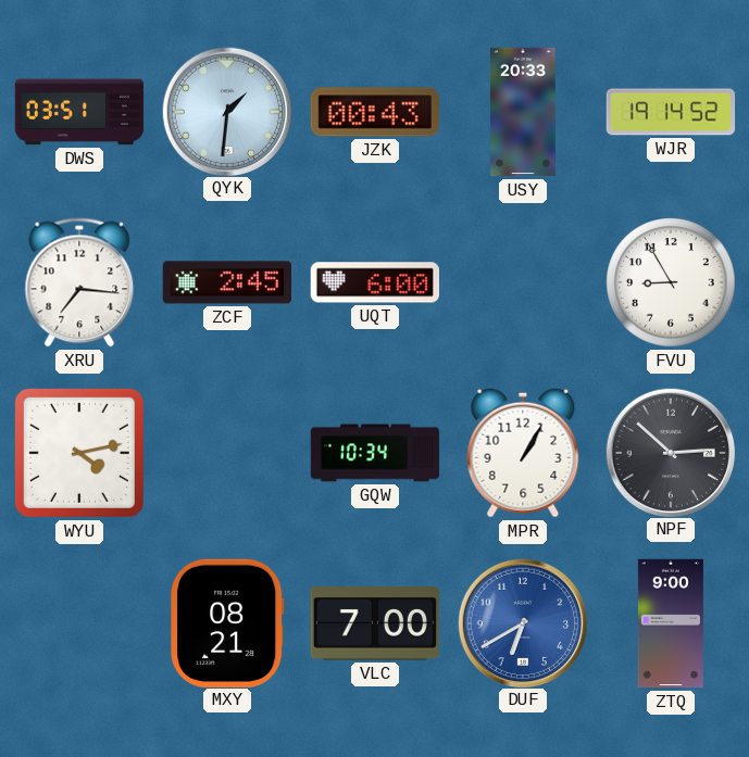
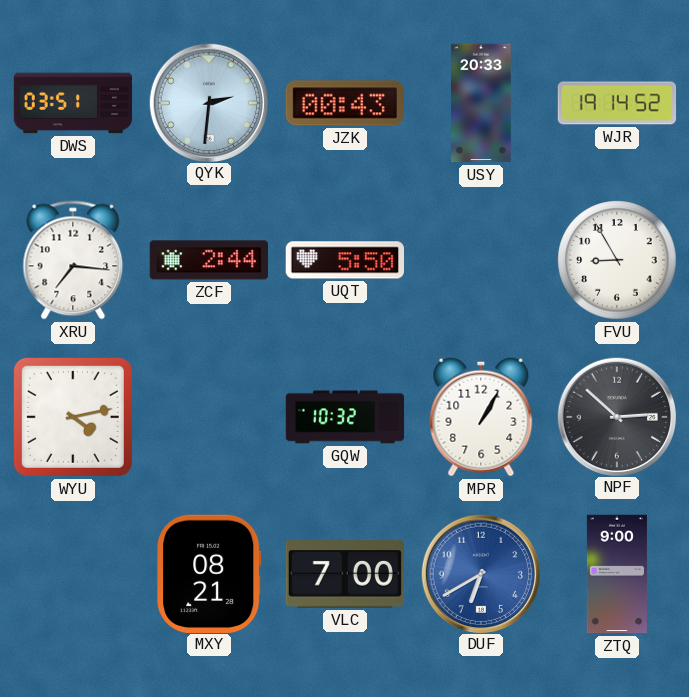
QYK: 1:31 -> 2:31
ZCF: 2:45 -> 2:44
UQT: 6:00 -> 5:50
GQW: 10:34 -> 10:32
